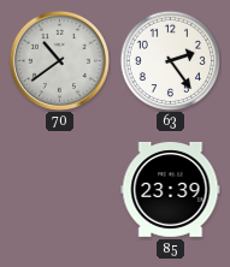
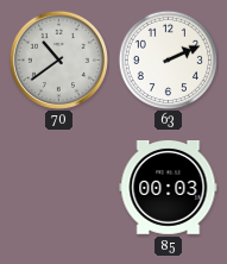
63: 2:24 -> 2:11
85: 23:39 -> 00:03
